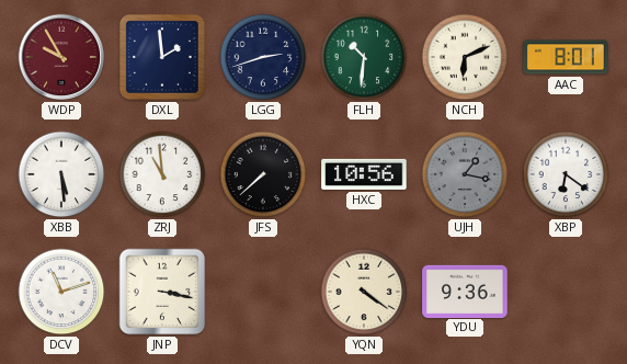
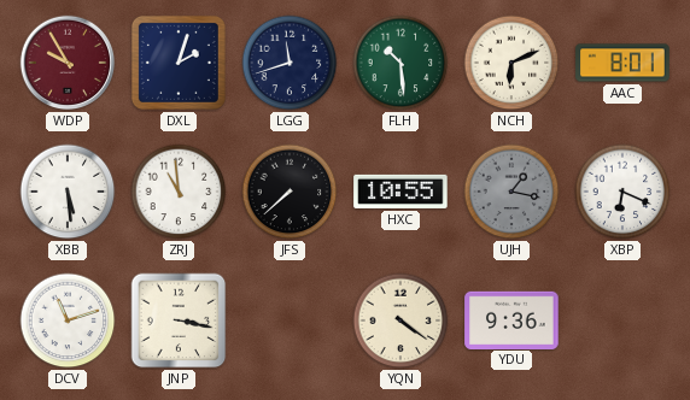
DXL: 1:59 -> 2:03
LGG: 2:42 -> 11:42
FLH: 10:31 -> 10:29
HXC: 10:56 -> 10:55
XBP: 6:21 -> 6:19
